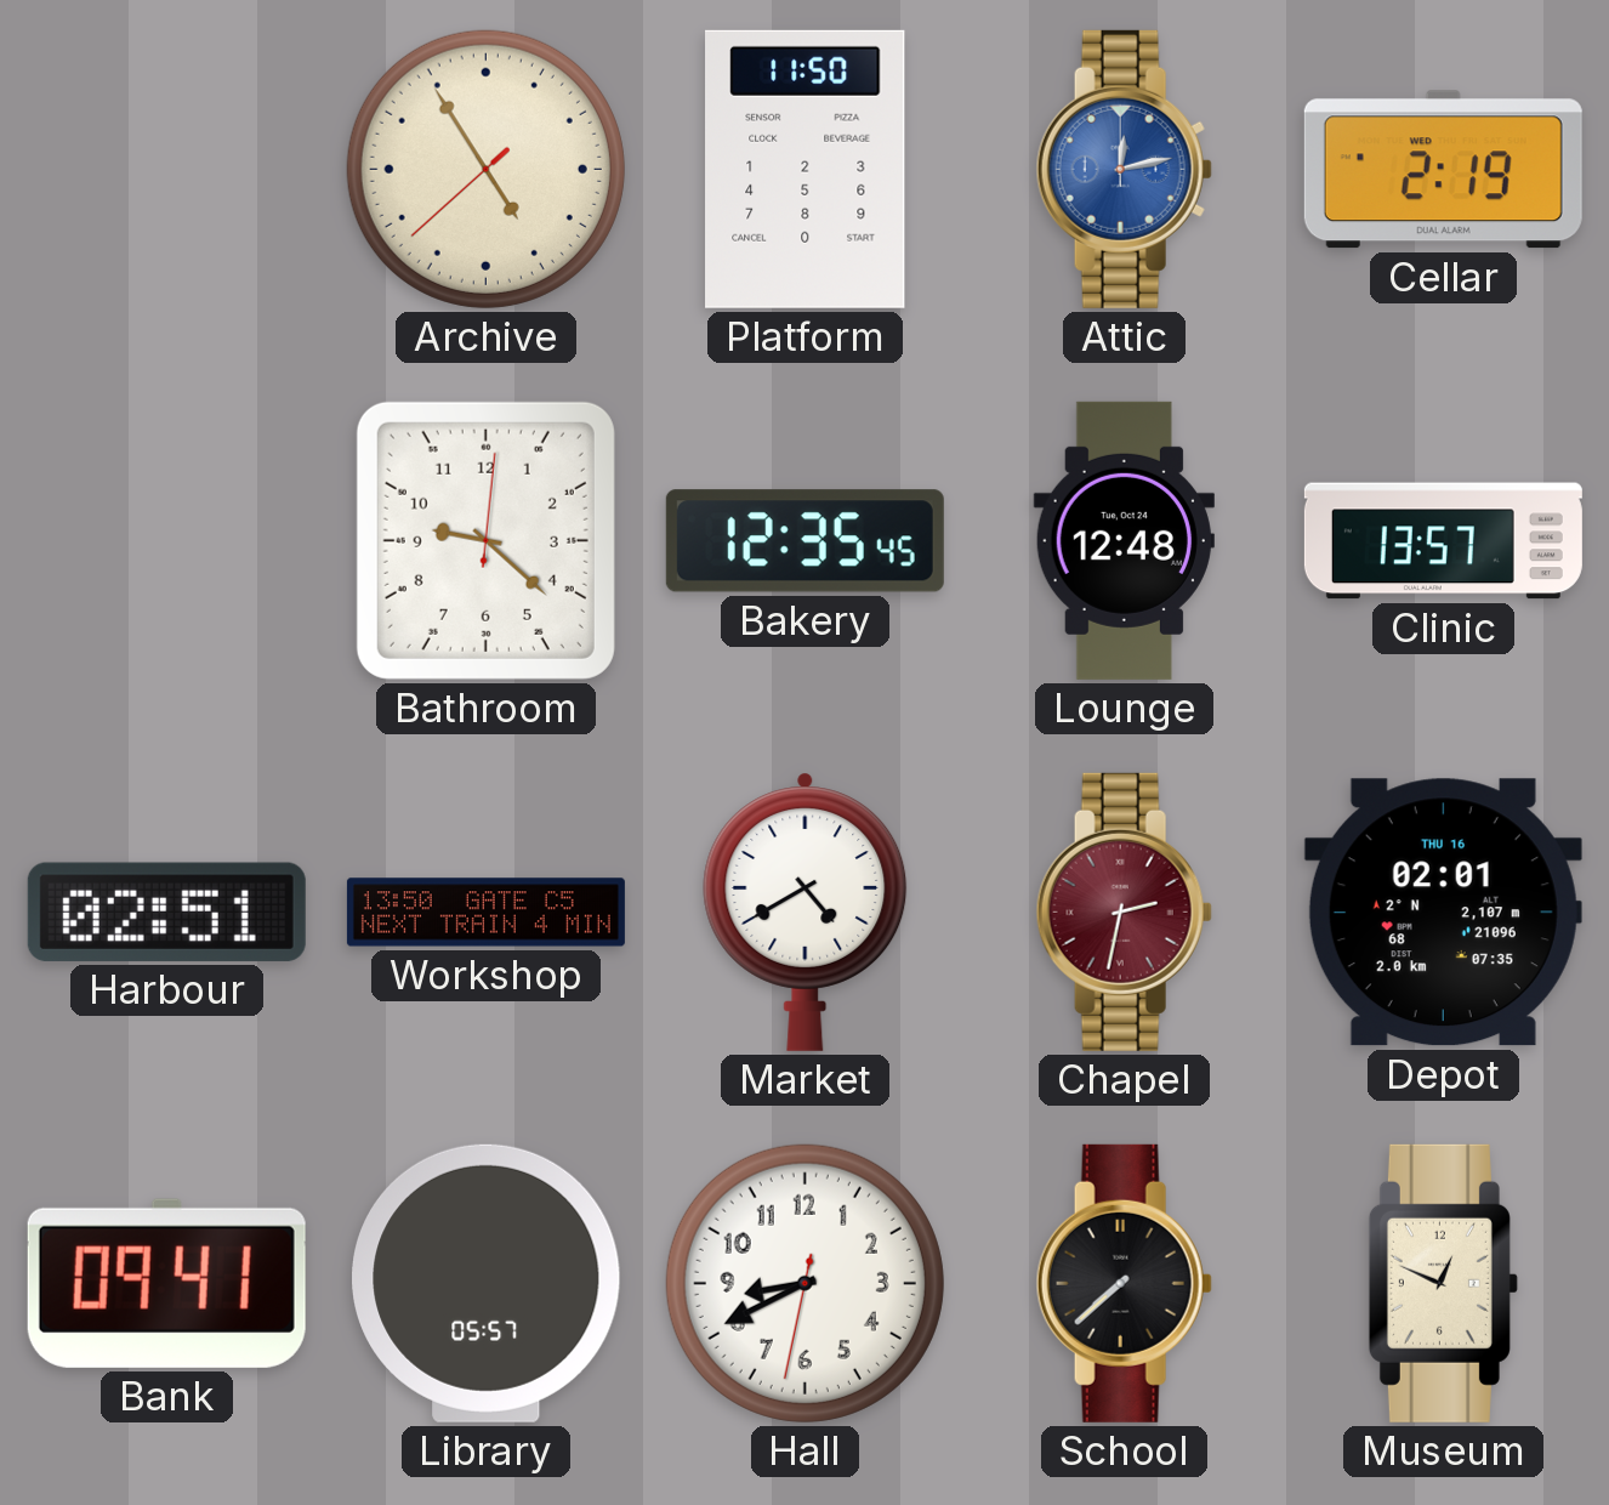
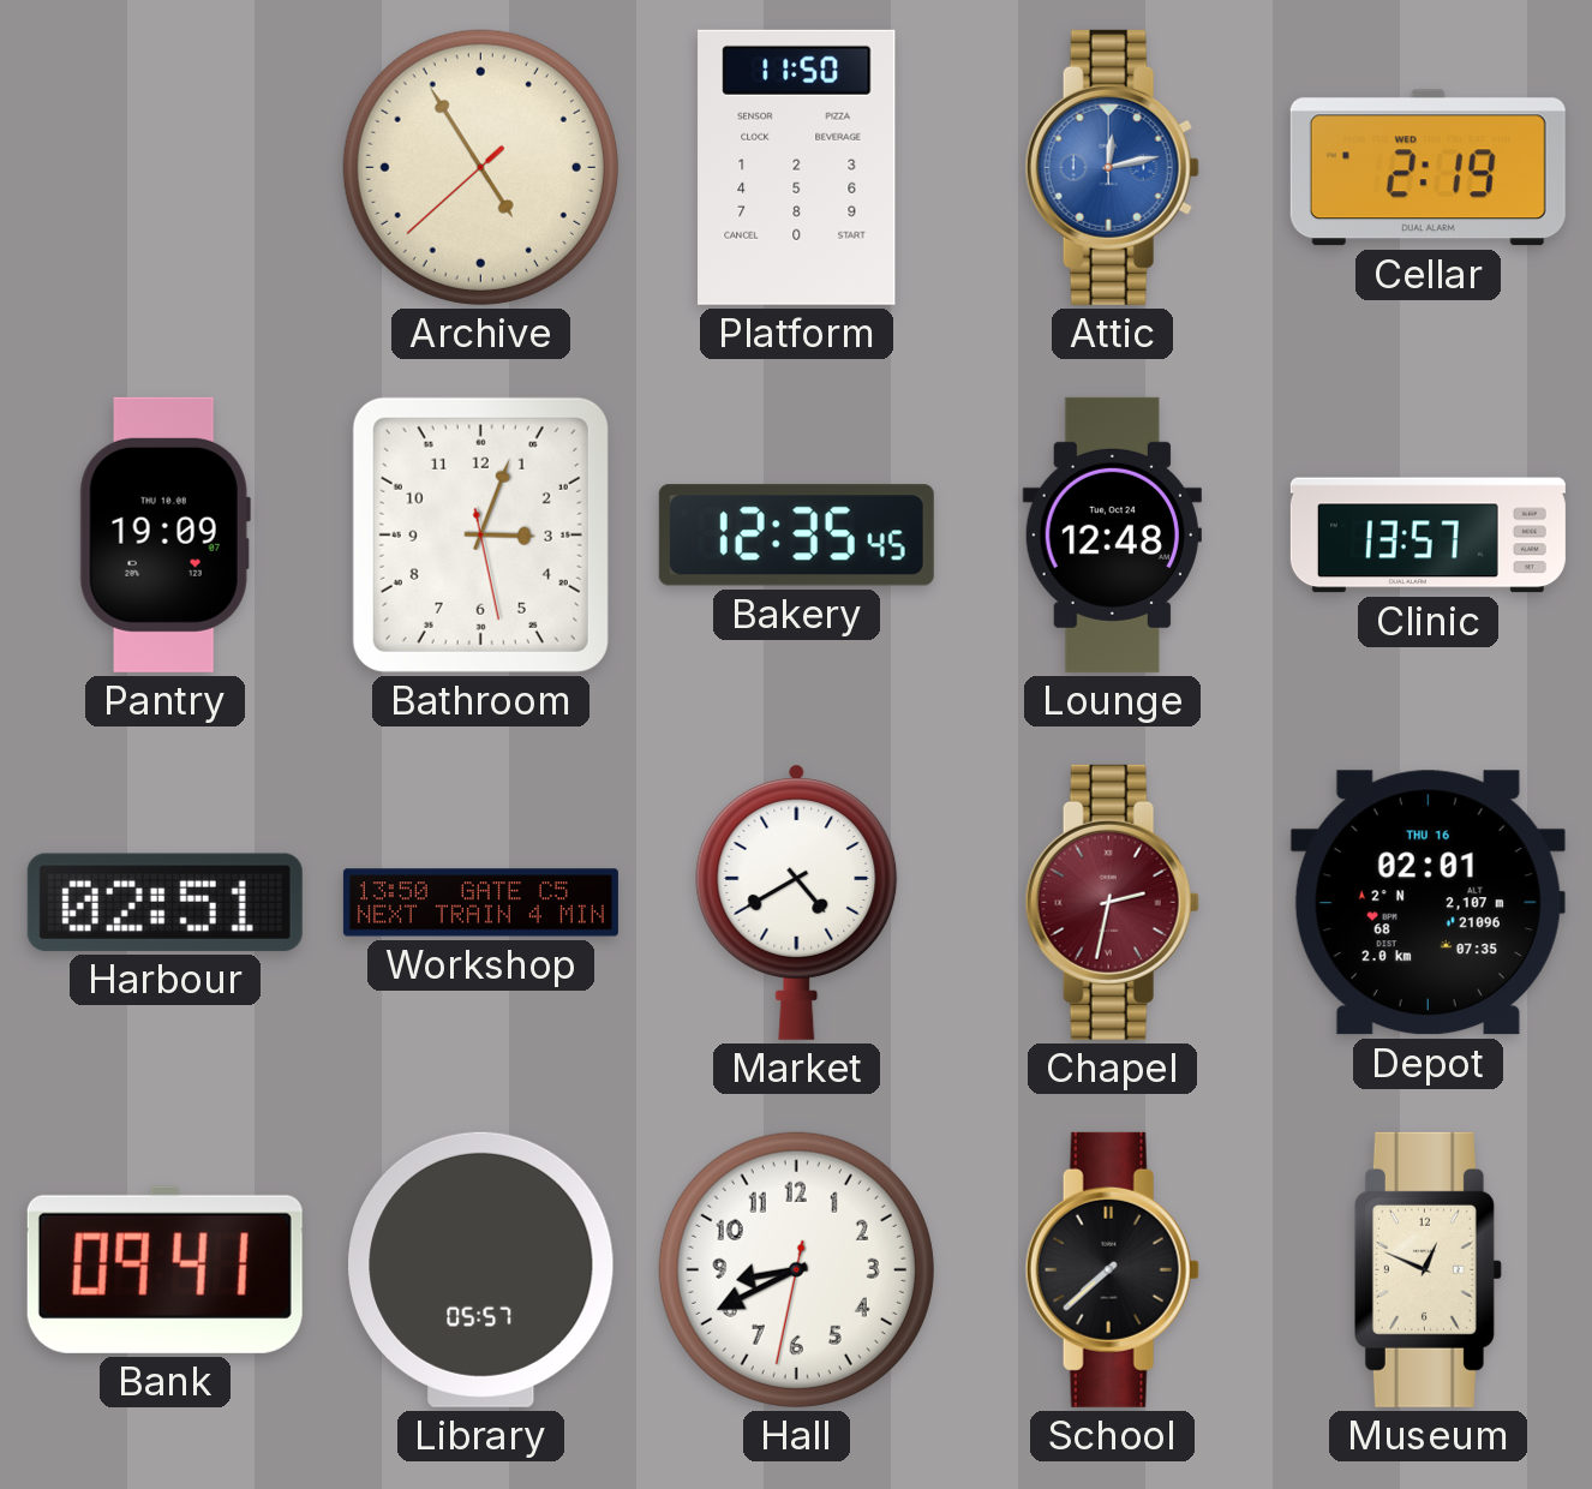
Pantry: none -> 19:09
Bathroom: 9:22 -> 3:03
